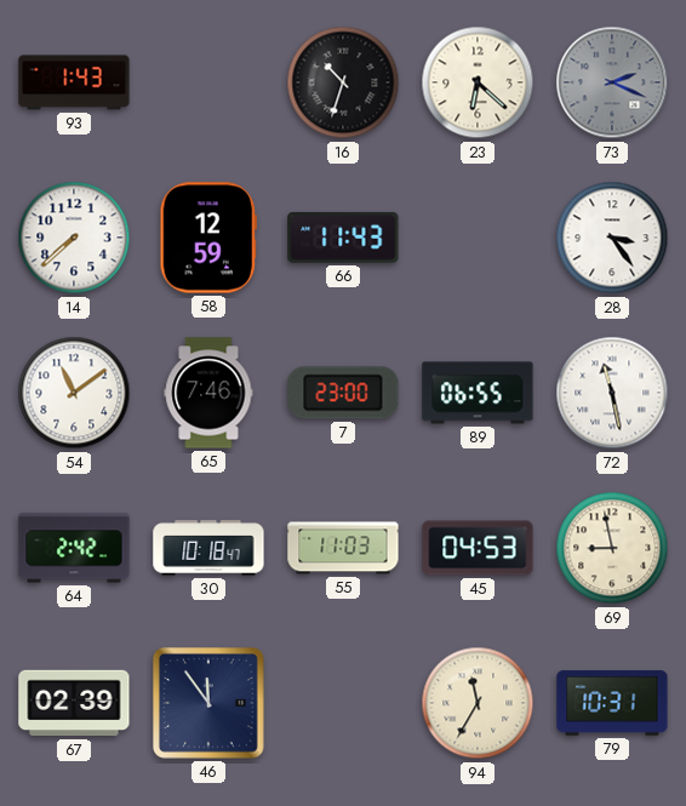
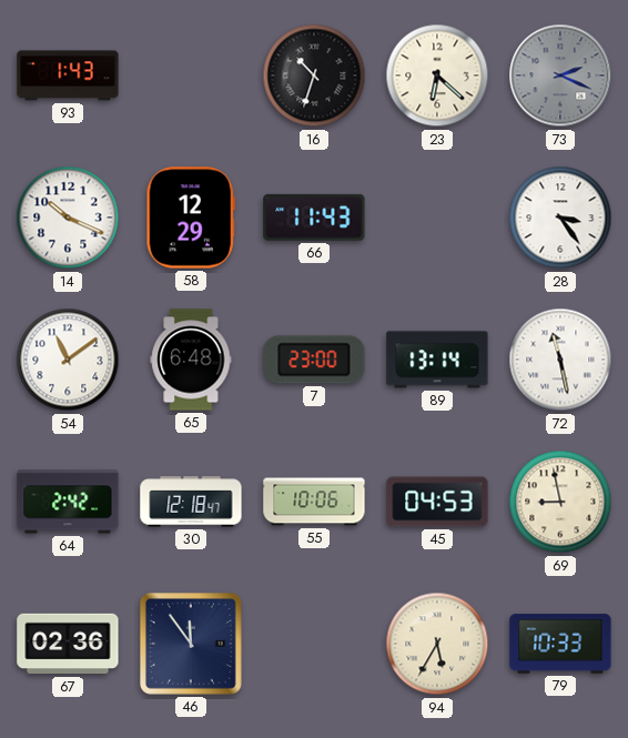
14: 7:38 -> 10:19
58: 12:59 -> 12:29
65: 7:46 -> 6:48
89: 06:55 -> 13:14
30: 10:18 -> 12:18
55: 11:03 -> 10:06
67: 02:39 -> 02:36
94: 11:35 -> 5:35
79: 10:31 -> 10:33
